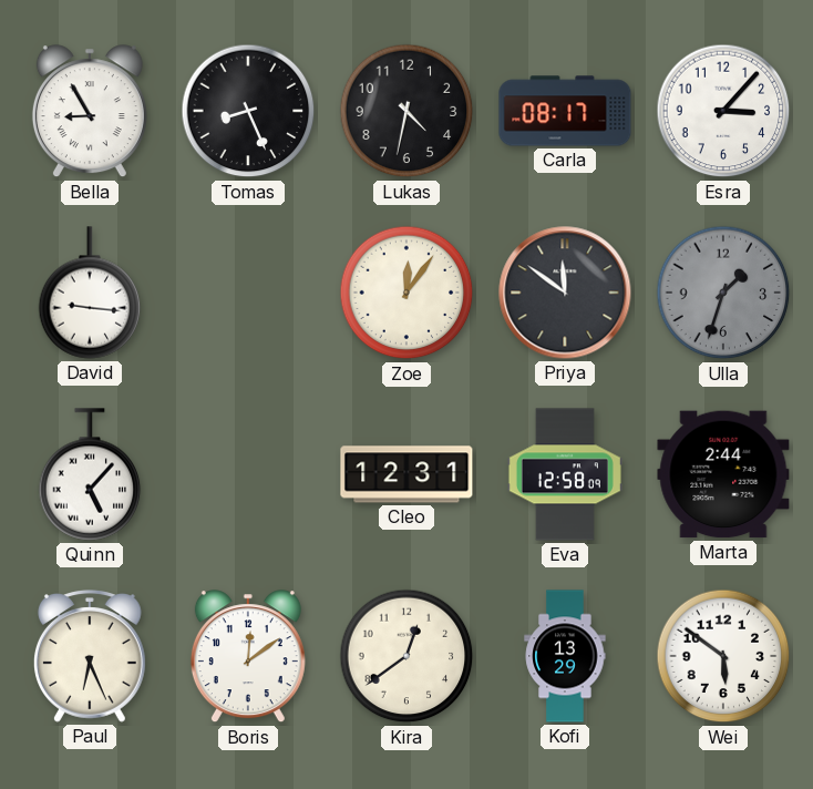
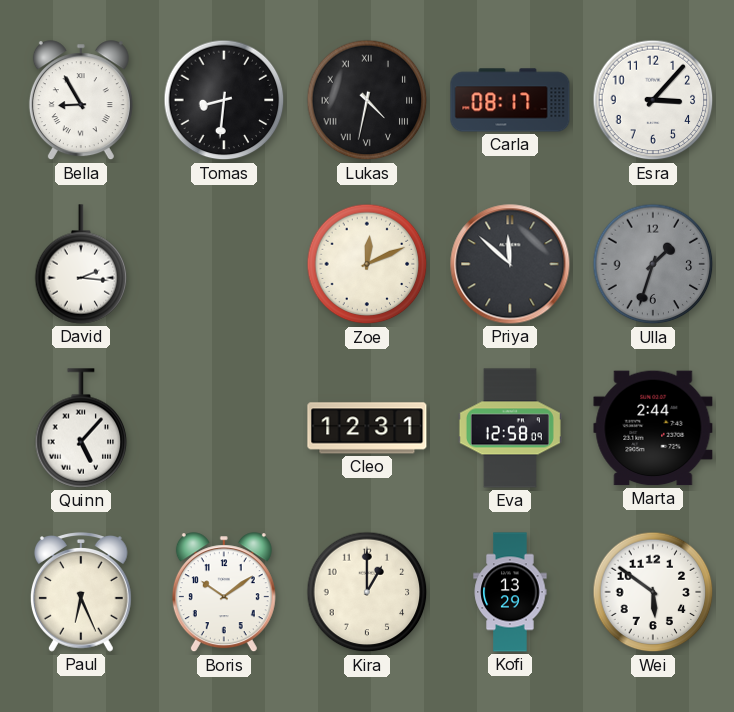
Tomas: 8:26 -> 8:31
Lukas numerals: Arabic -> Roman
David: 9:16 -> 2:16
Zoe: 12:06 -> 12:11
Priya: 11:51 -> 11:52
Boris: 12:09 -> 10:09
Kira: 12:39 -> 1:00
